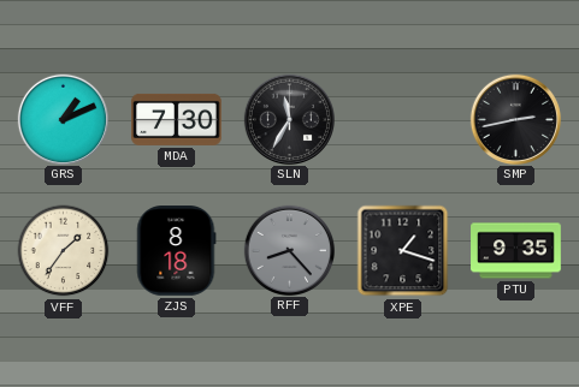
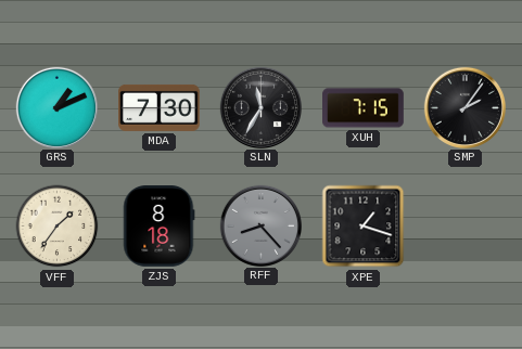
XUH: none -> 7:15
SMP: 2:43 -> 2:06
PTU: 9:35 -> none
